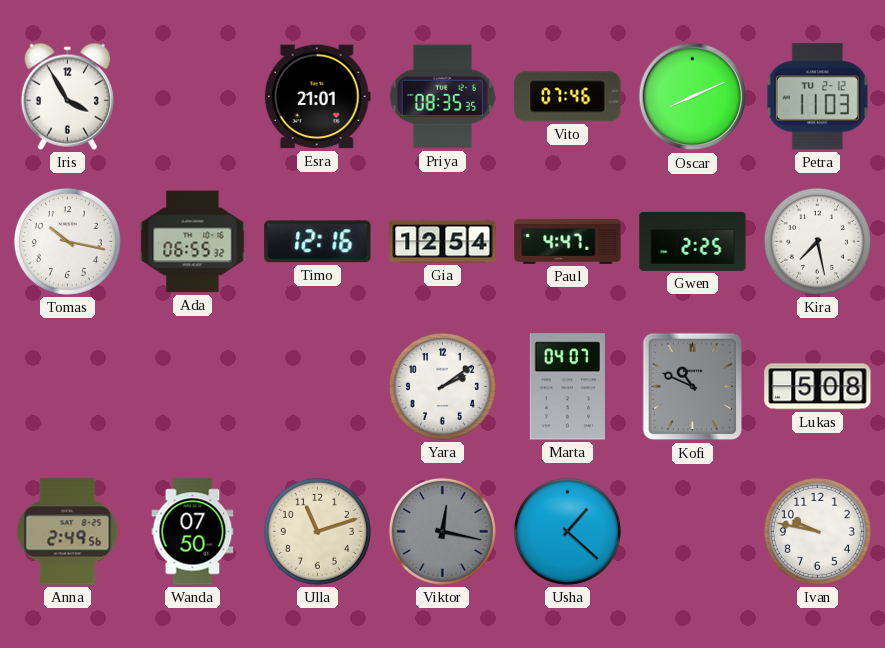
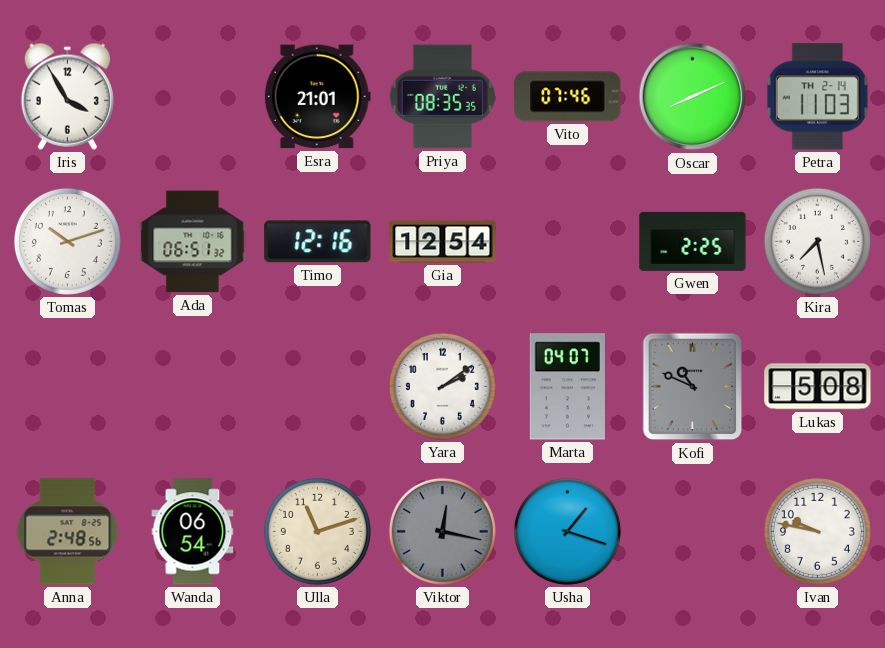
Petra date: TU 2-12 -> TH 2-14
Tomas: 10:17 -> 10:12
Ada: 06:55 -> 06:51
Paul: 4:47 -> none
Anna: 2:49 -> 2:48
Wanda: 07:50 -> 06:54
Usha: 1:22 -> 1:18
